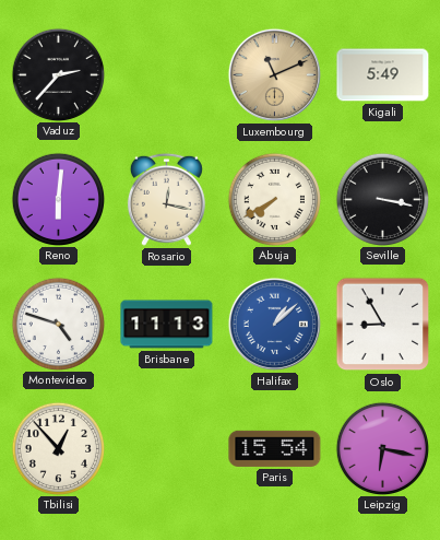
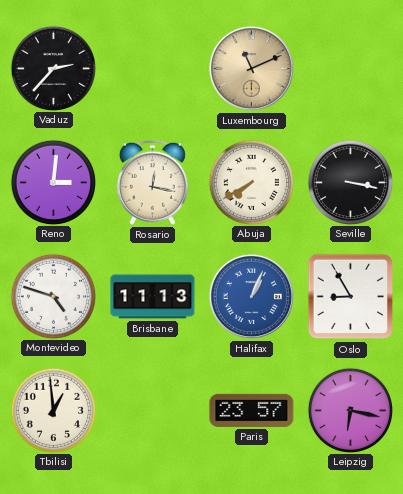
Kigali: 5:49 -> none
Reno: 6:01 -> 3:01
Halifax: 1:08 -> 1:04
Tbilisi: 12:53 -> 12:59
Paris: 15:54 -> 23:57
